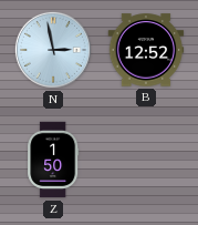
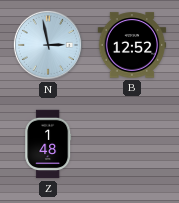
Z: 1:50 -> 1:48
